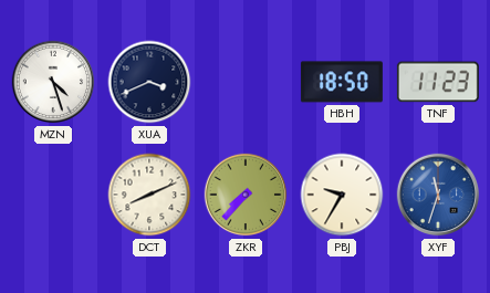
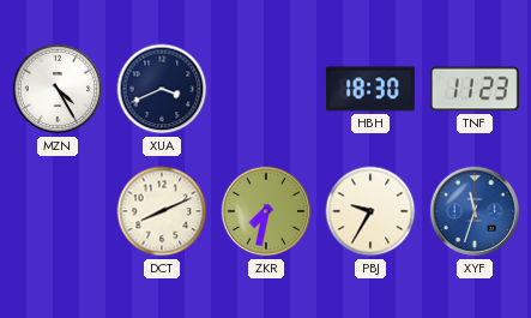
MZN: 4:27 -> 4:25
HBH: 18:50 -> 18:30
ZKR: 7:37 -> 7:32
